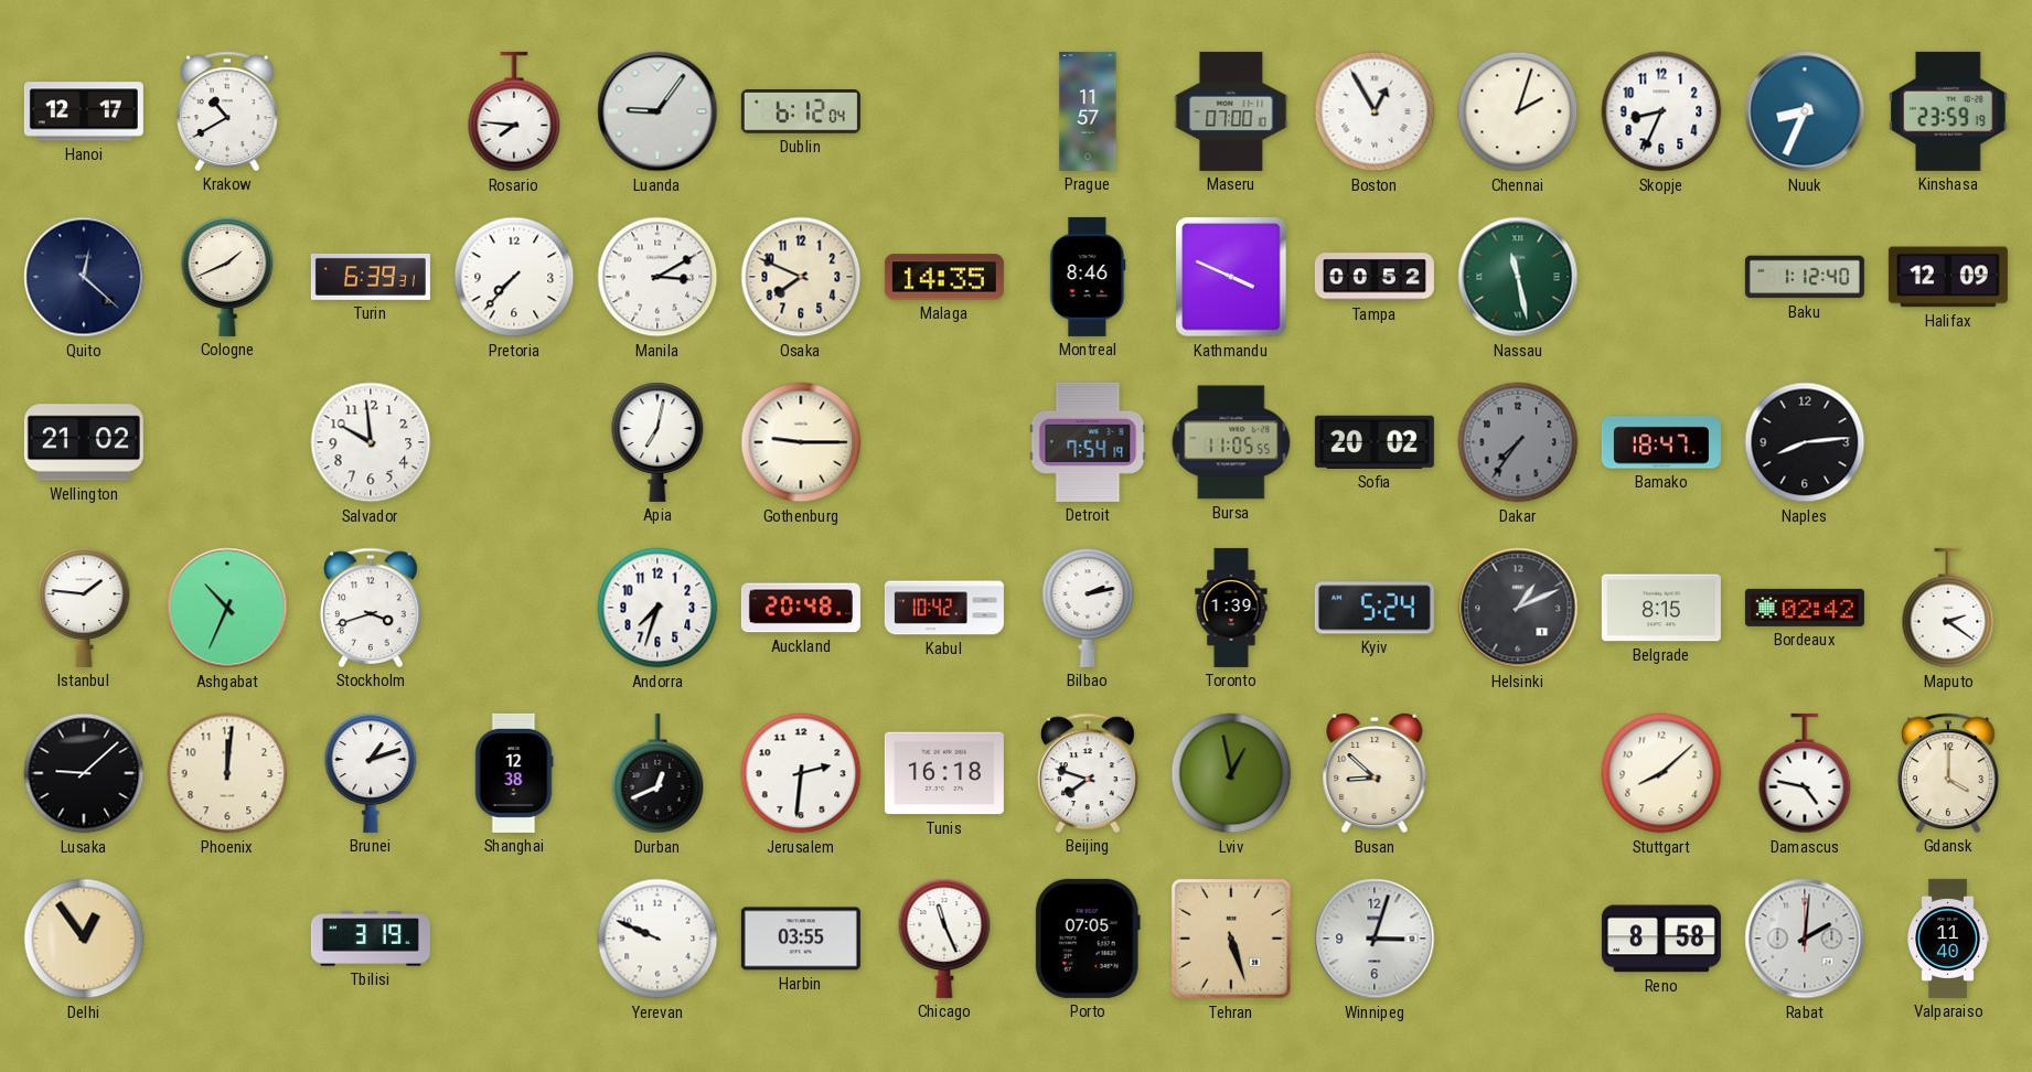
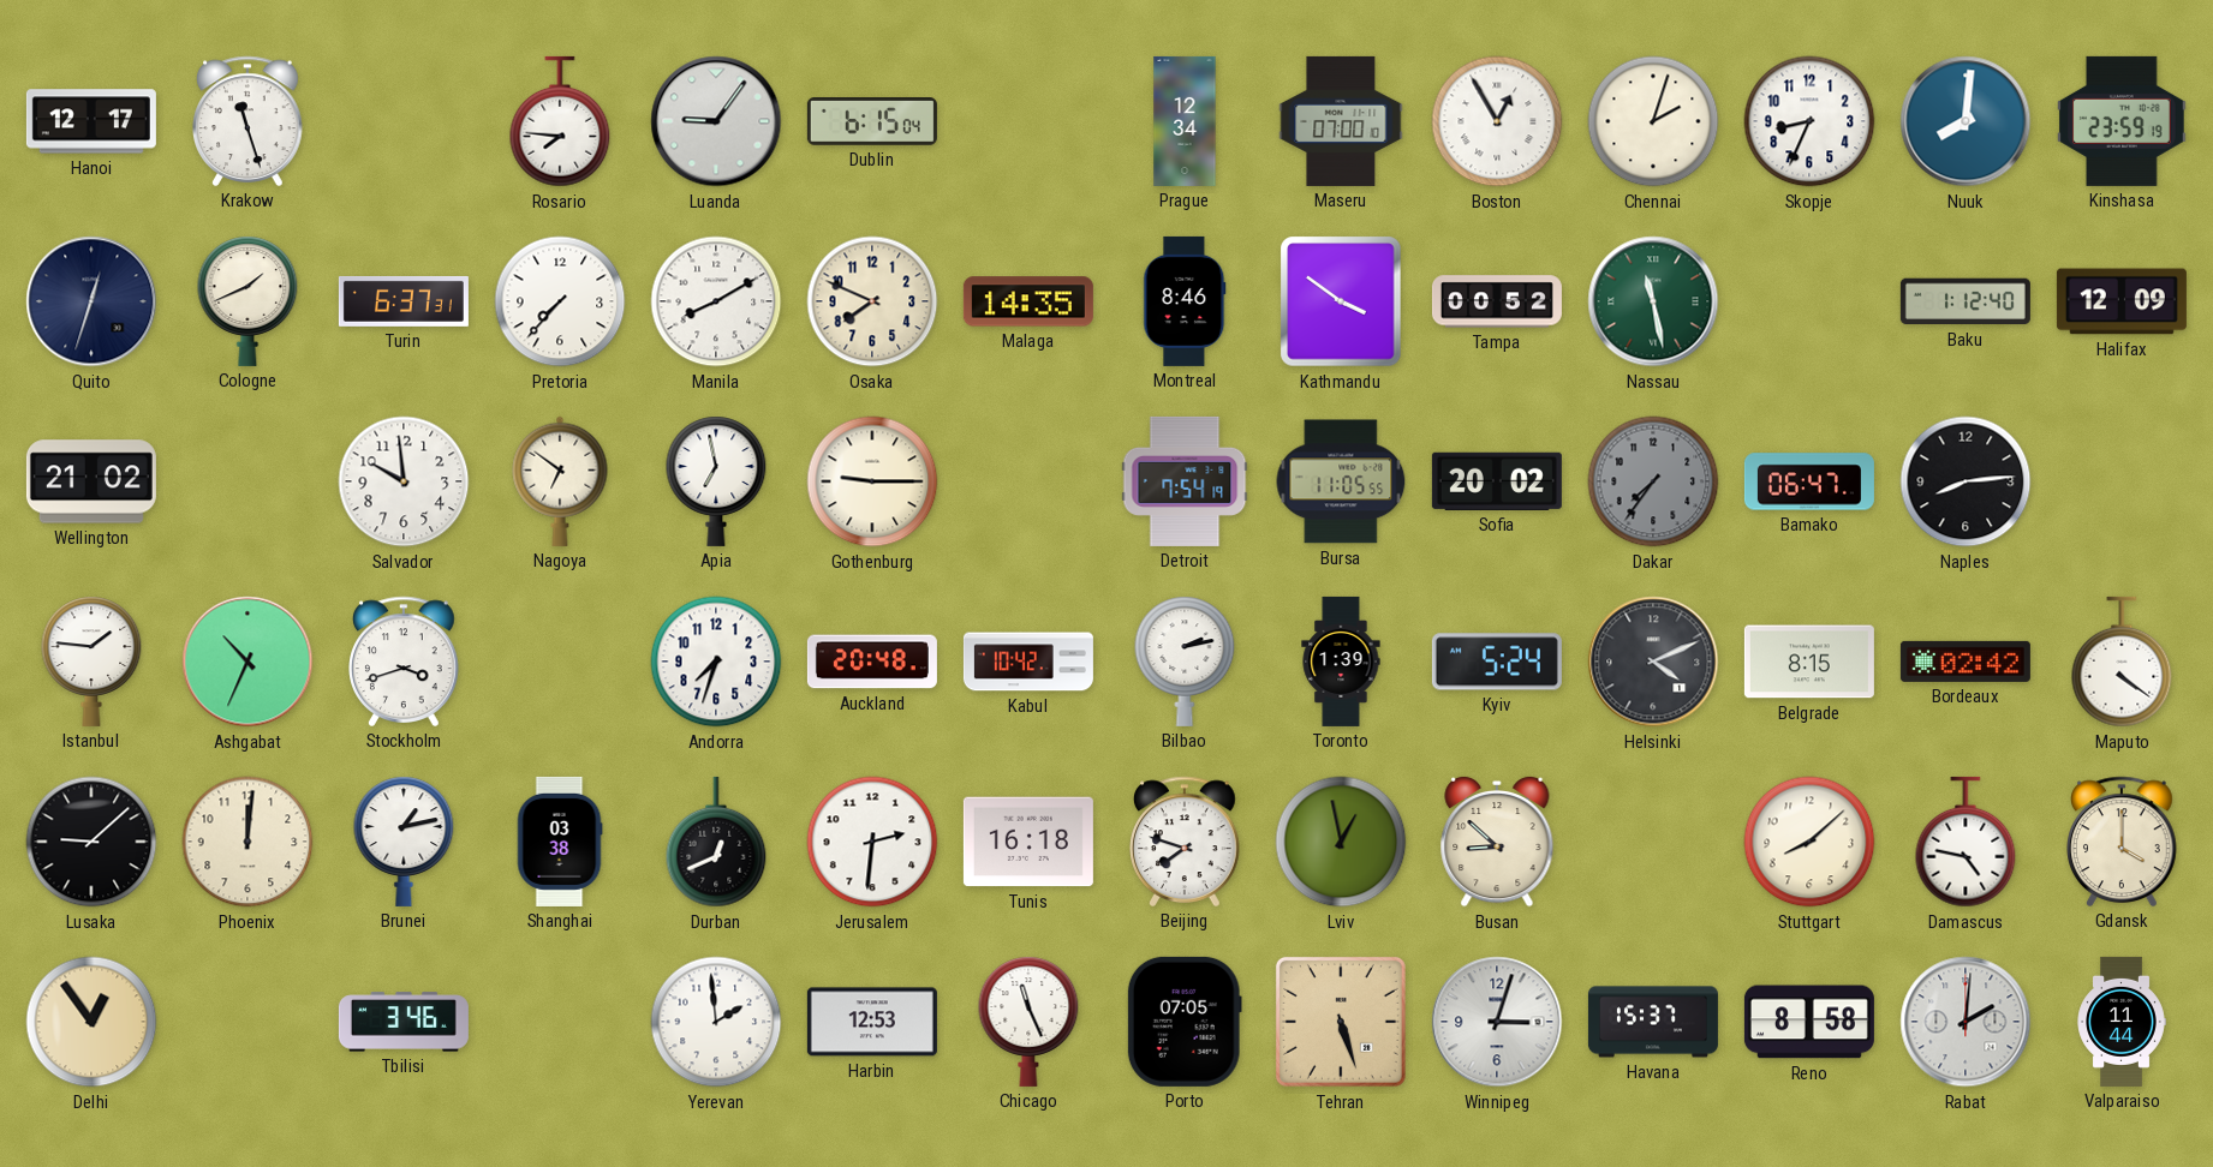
Krakow: 10:40 -> 11:27
Dublin: 6:12 -> 6:15
Prague: 11:57 -> 12:34
Nuuk: 8:34 -> 8:01
Quito: 12:22 -> 12:33
Turin: 6:39 -> 6:37
Manila: 3:10 -> 8:10
Kathmandu: 3:49 -> 3:51
Nagoya: none -> 6:51
Apia: 7:02 -> 6:58
Bamako: 18:47 -> 06:47
Helsinki: 1:11 -> 4:11
Maputo: 2:21 -> 4:21
Brunei: 1:12 -> 1:13
Shanghai: 12:38 -> 03:38
Tbilisi: 3:19 -> 3:46
Yerevan: 9:49 -> 1:59
Harbin: 03:55 -> 12:53
Havana: none -> 15:37
Valparaiso: 11:40 -> 11:44
